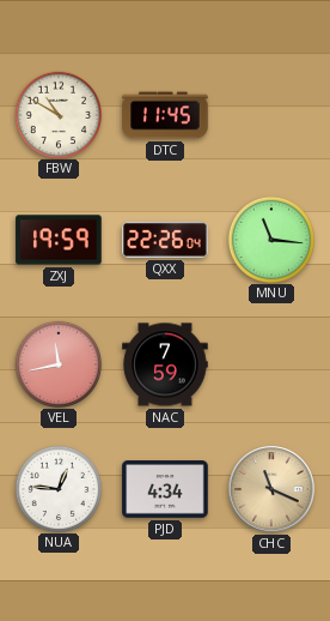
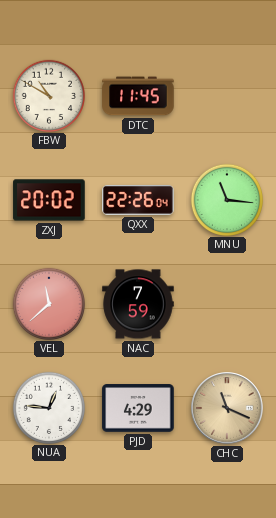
ZXJ: 19:59 -> 20:02
VEL: 11:43 -> 11:38
PJD: 4:34 -> 4:29
